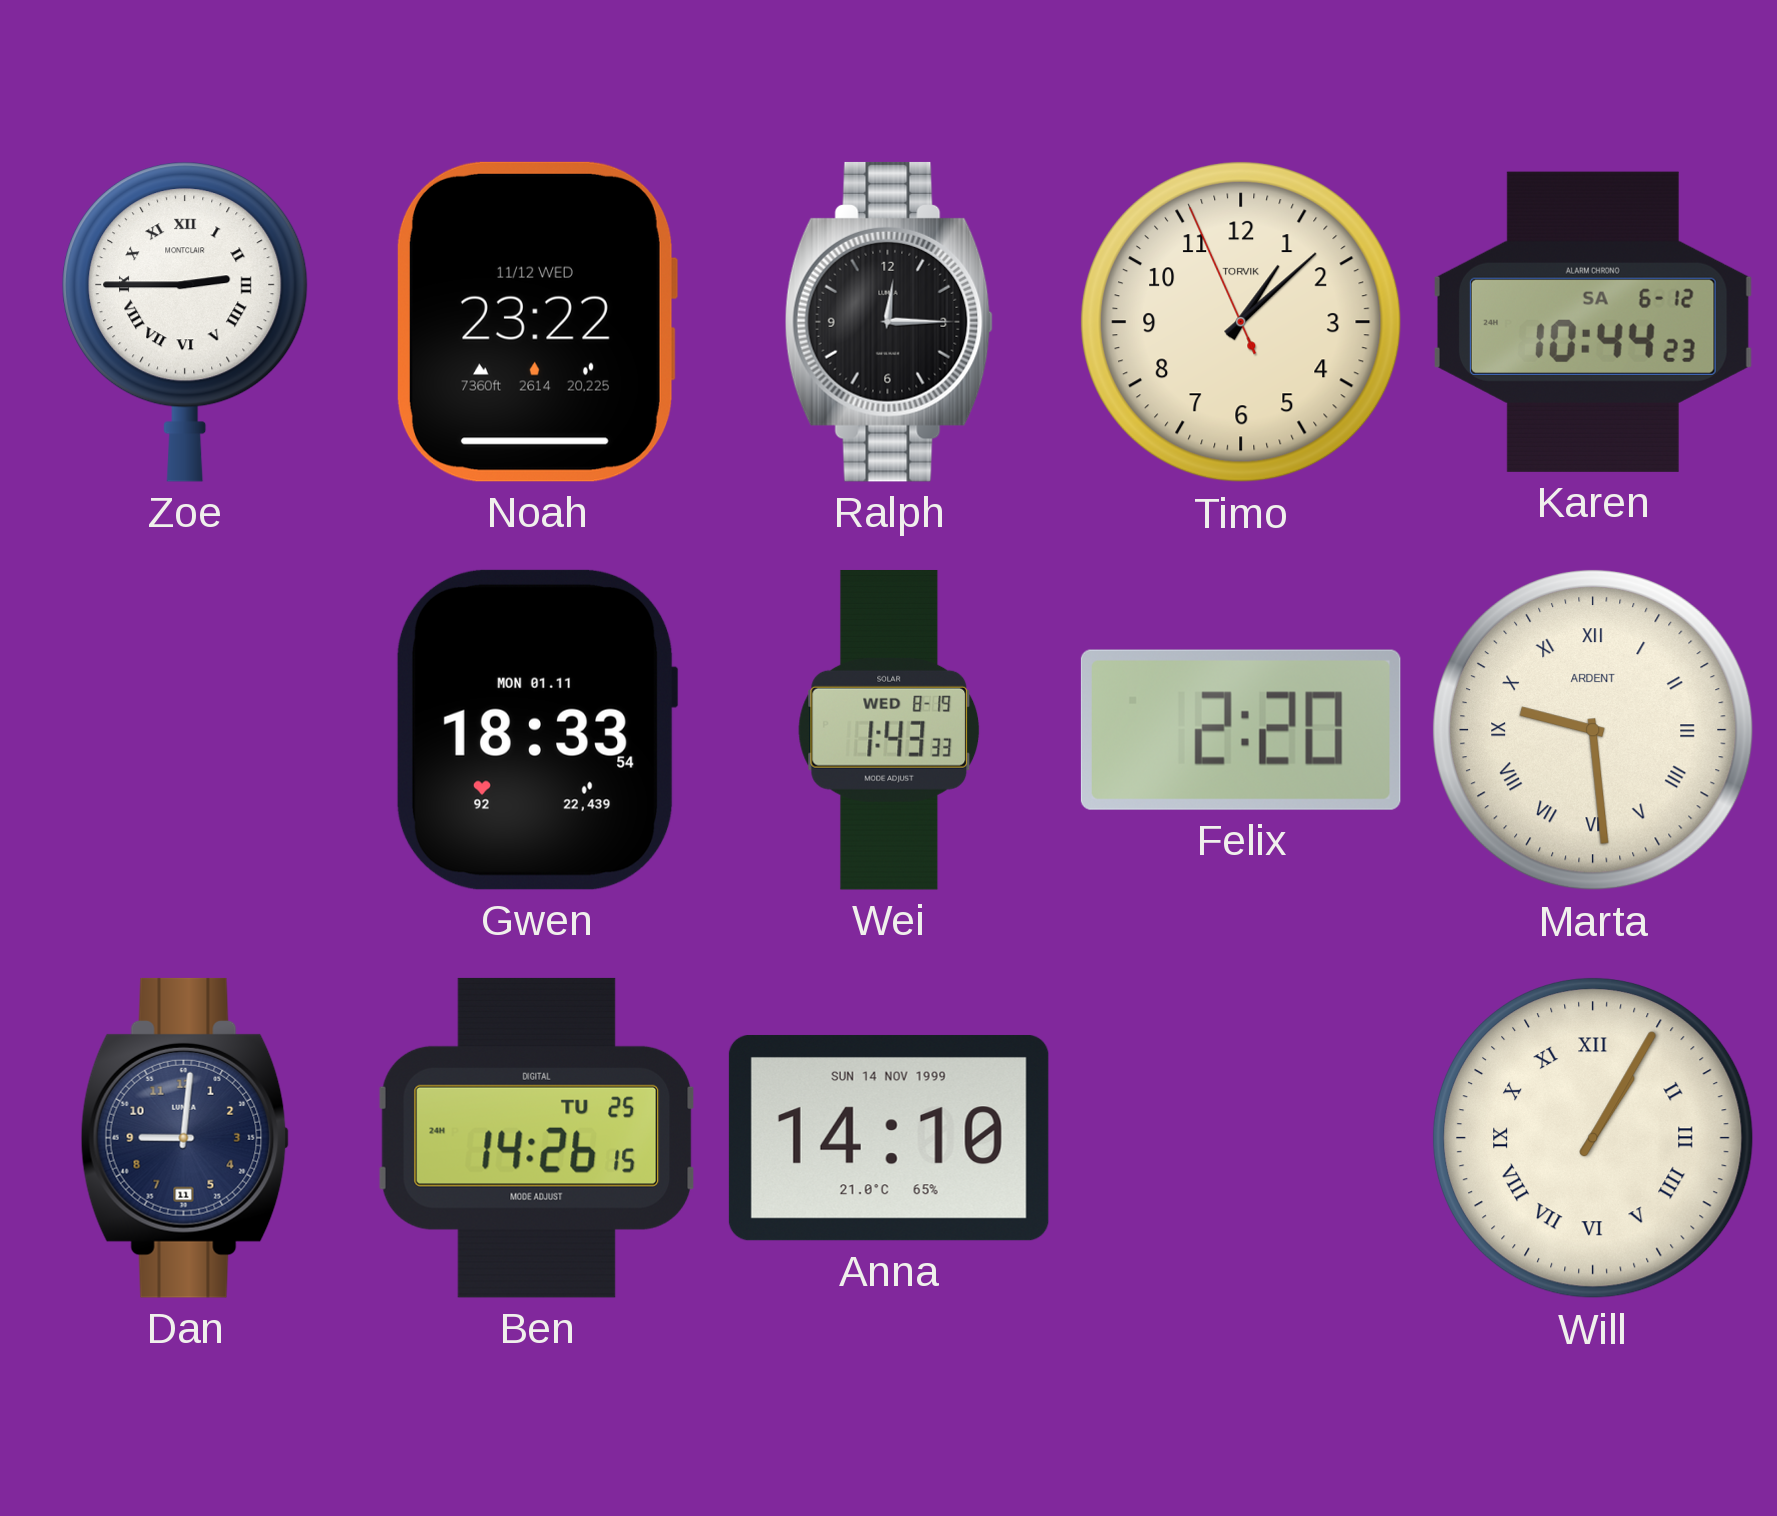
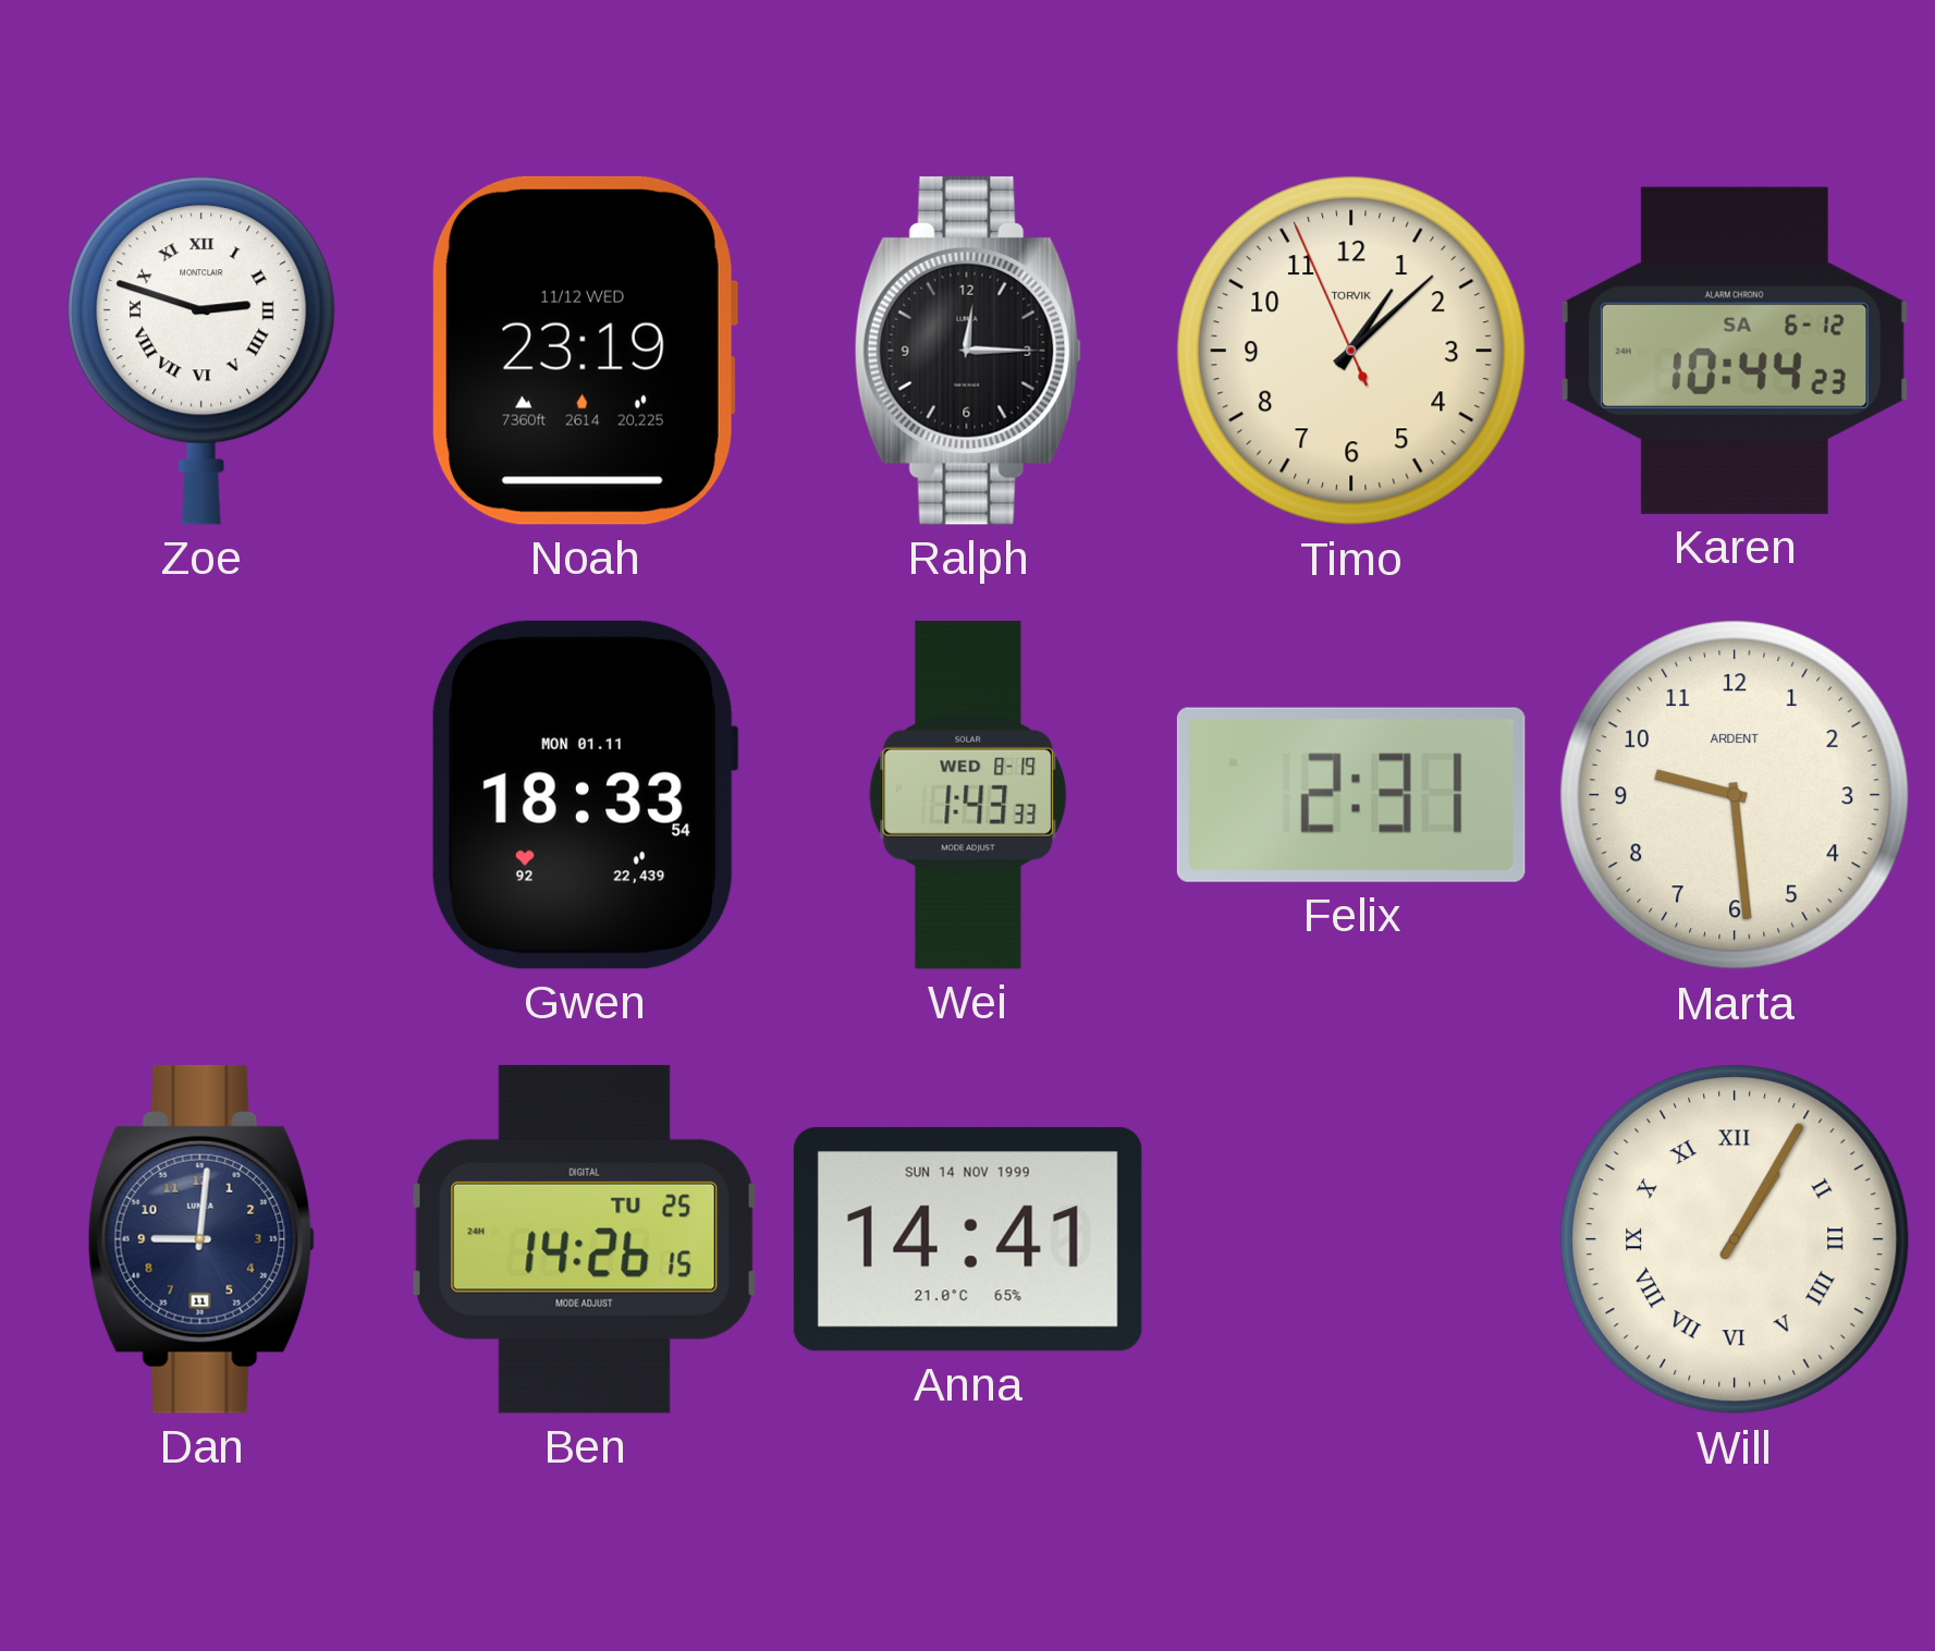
Zoe: 2:45 -> 2:48
Noah: 23:22 -> 23:19
Felix: 2:20 -> 2:31
Marta numerals: Roman -> Arabic
Anna: 14:10 -> 14:41
